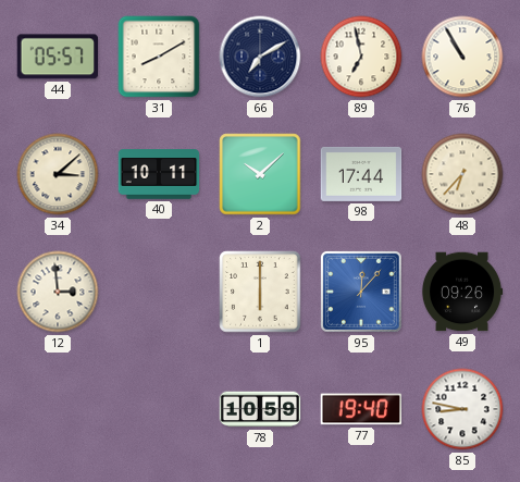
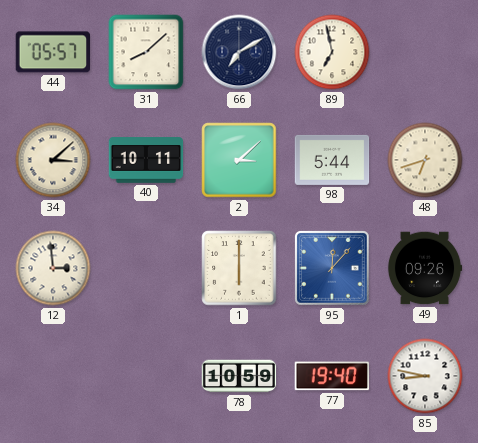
31: 8:10 -> 8:08
76: 10:55 -> none
2: 10:08 -> 3:08
98: 17:44 -> 5:44
48: 6:37 -> 6:42
